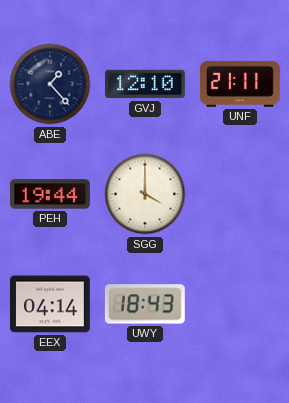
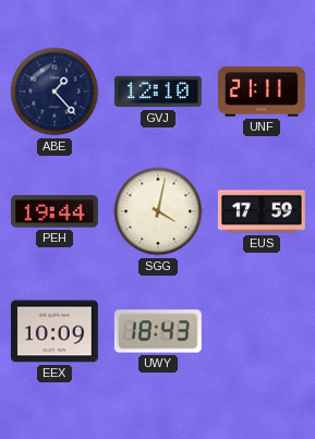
SGG: 4:00 -> 4:02
EUS: none -> 17:59
EEX: 04:14 -> 10:09
